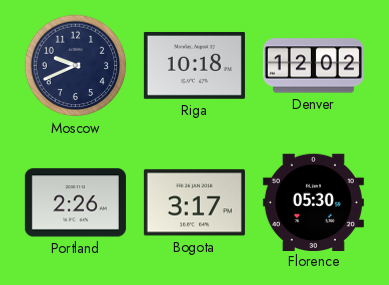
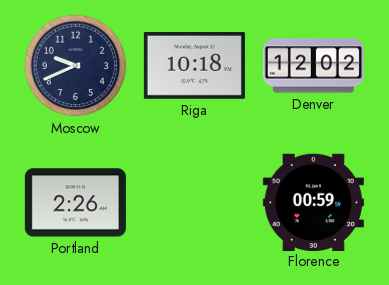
Bogota: 3:17 -> none
Florence: 05:30 -> 00:59
